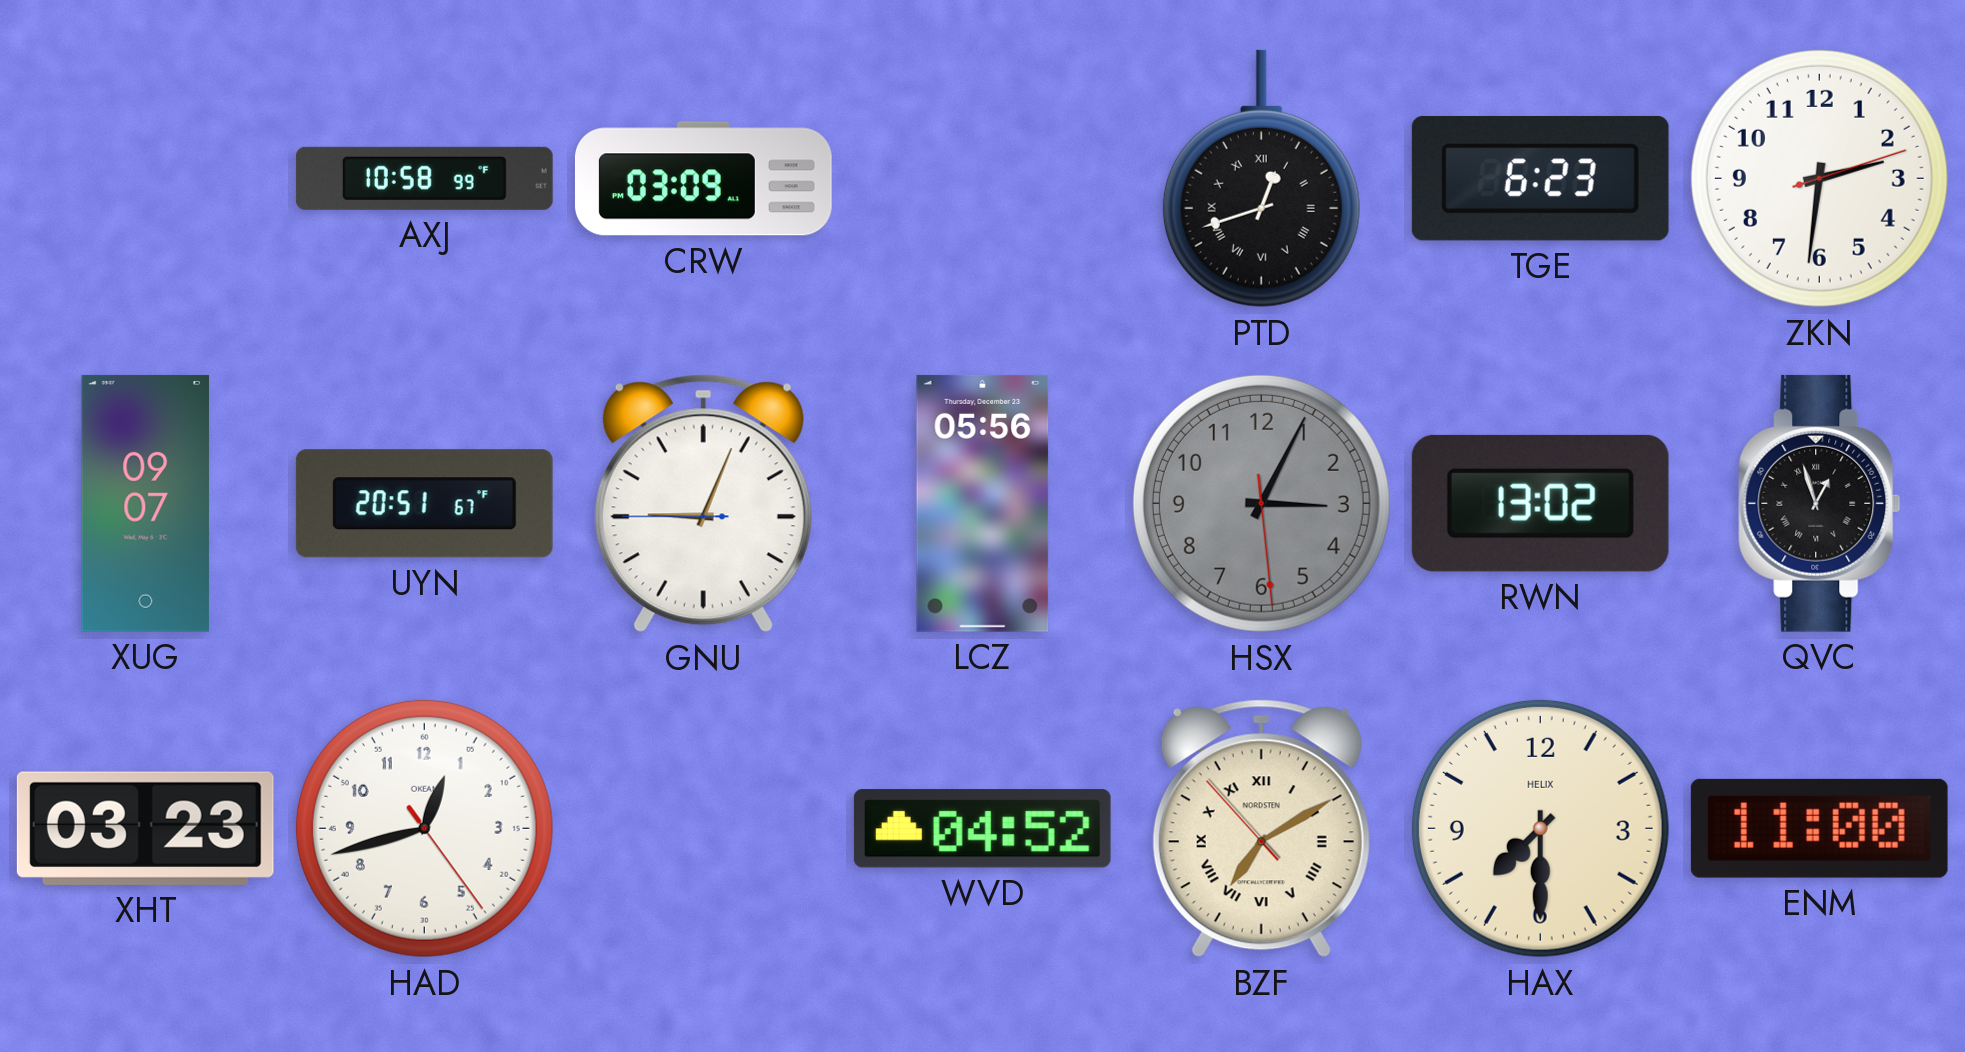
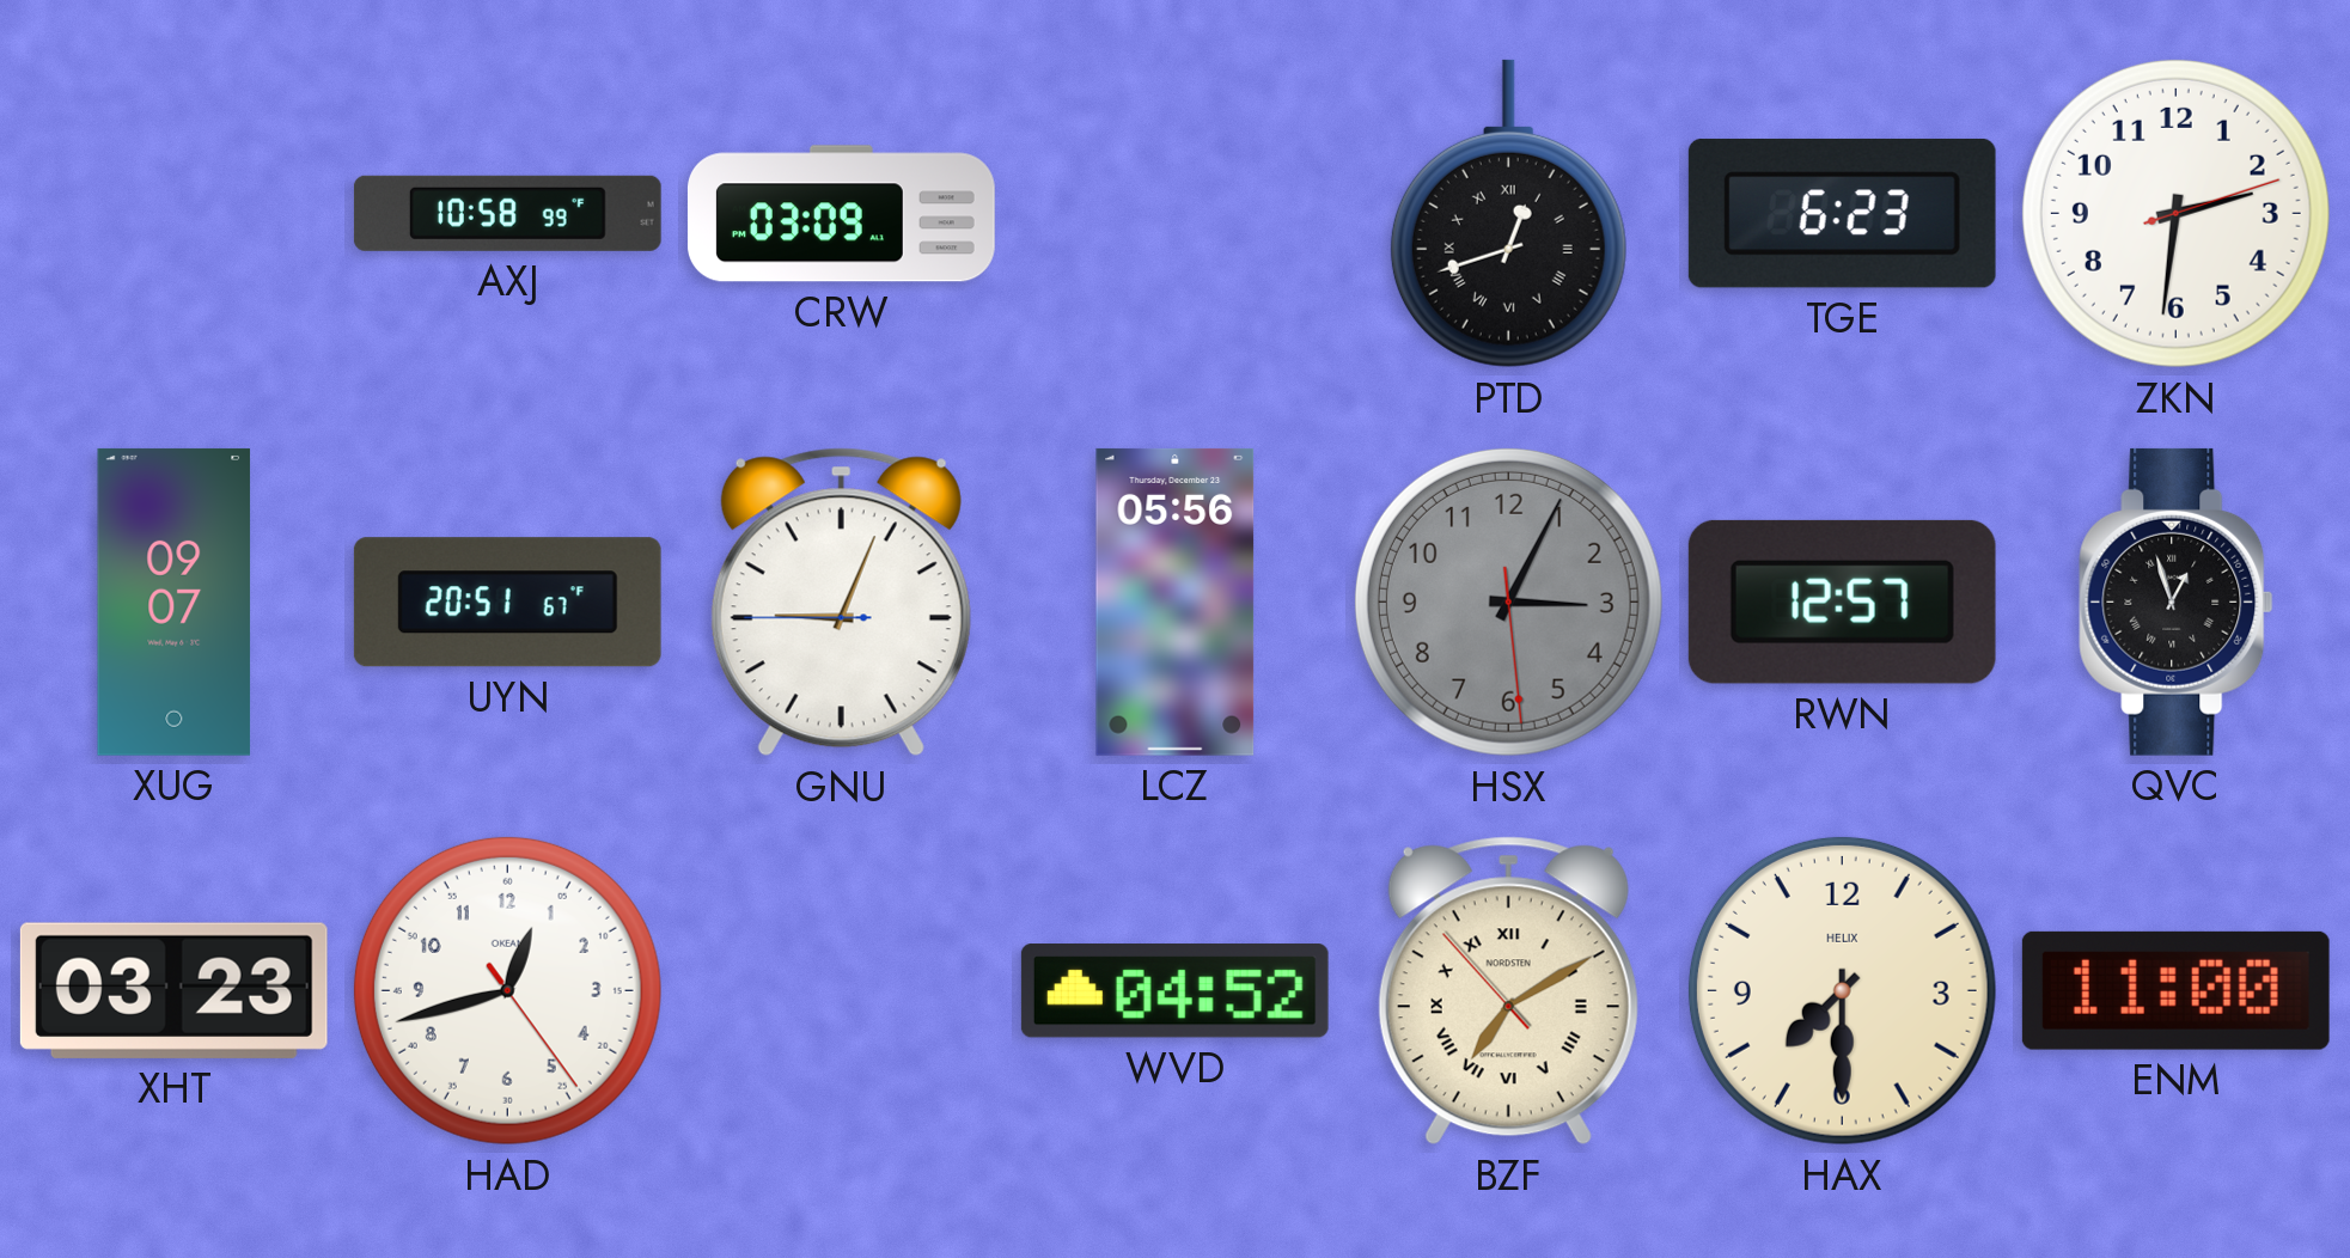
RWN: 13:02 -> 12:57
